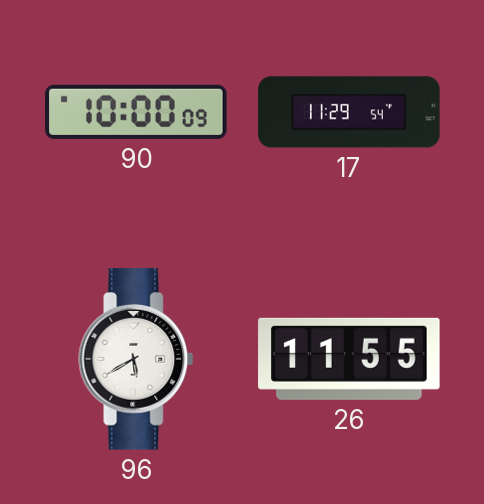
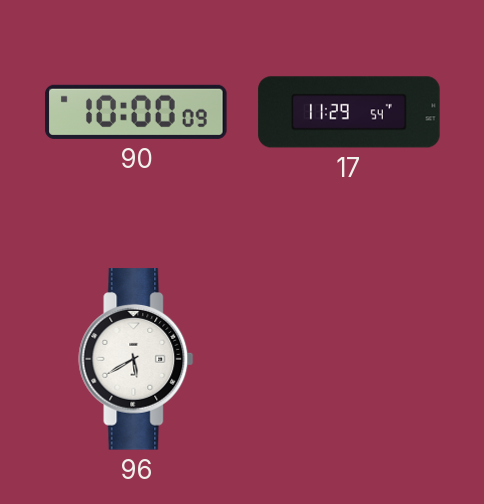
26: 11:55 -> none
